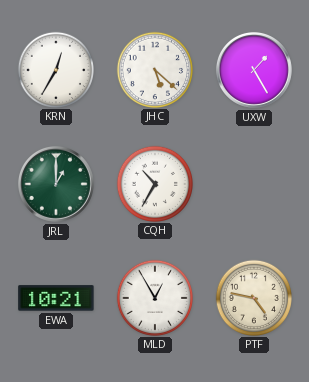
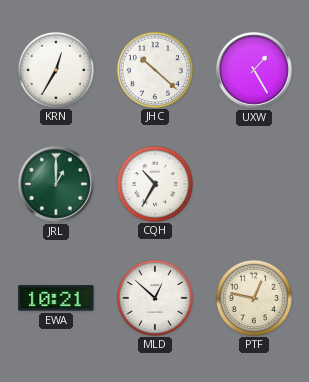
JHC: 5:22 -> 10:22
MLD: 12:55 -> 12:52
PTF: 4:47 -> 12:47
